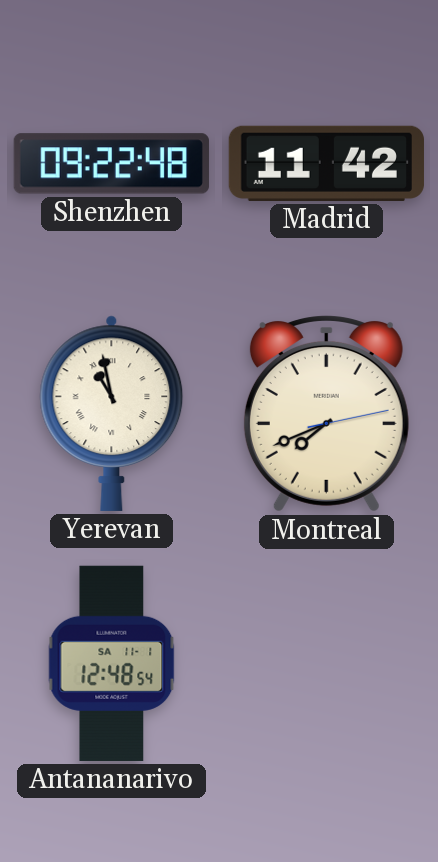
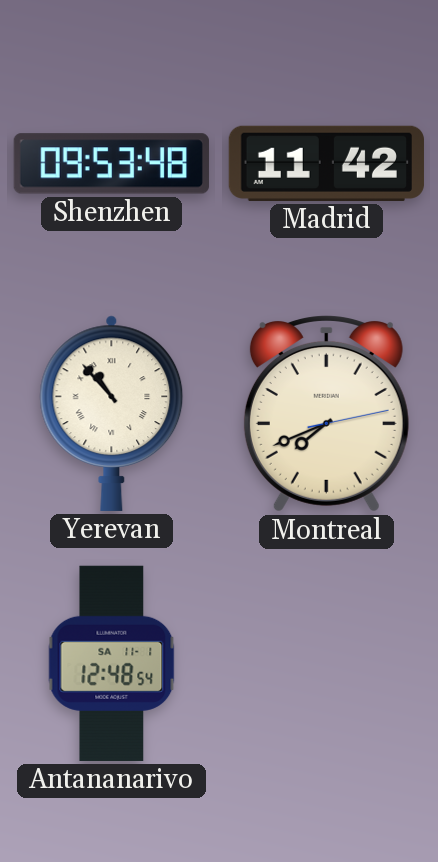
Shenzhen: 09:22 -> 09:53
Yerevan: 10:58 -> 10:53
